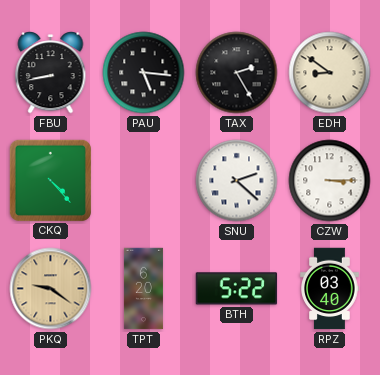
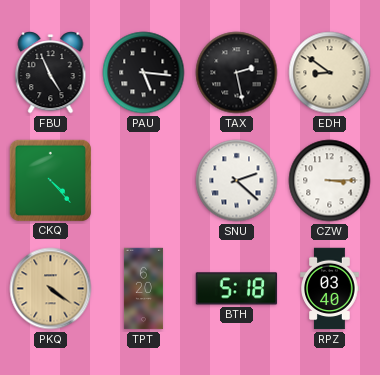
FBU: 8:43 -> 4:56
TAX: 2:25 -> 2:28
PKQ: 9:21 -> 4:21
BTH: 5:22 -> 5:18
